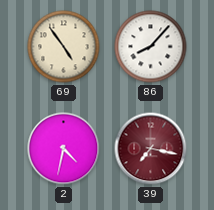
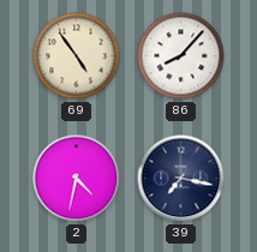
39 dial: burgundy -> navy
